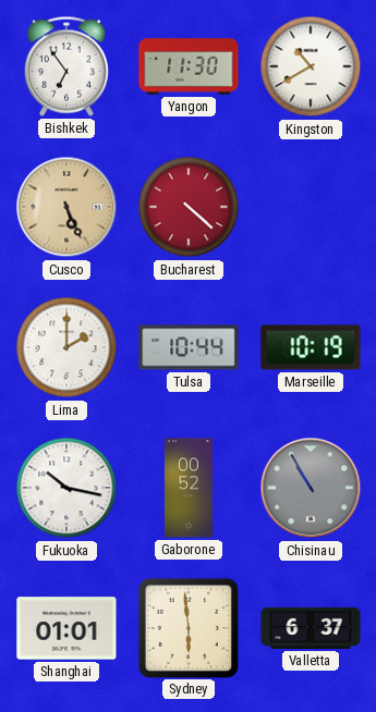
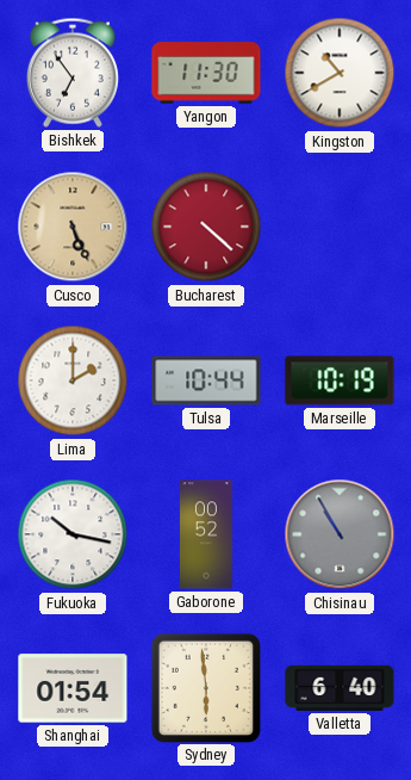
Shanghai: 01:01 -> 01:54
Valletta: 6:37 -> 6:40
